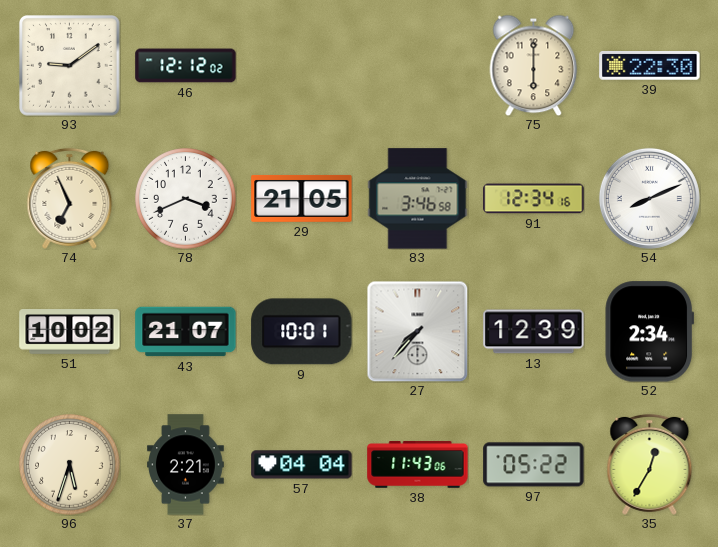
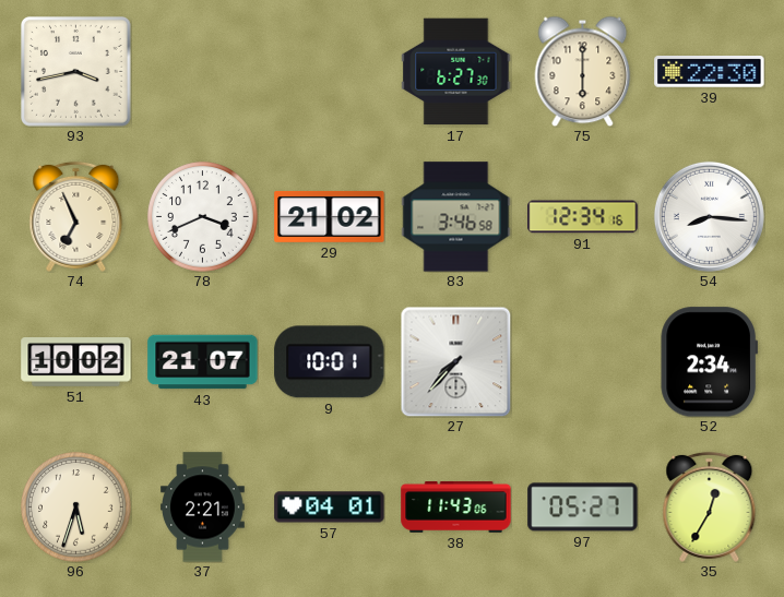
93: 9:09 -> 3:43
46: 12:12 -> none
17: none -> 6:27
29: 21:05 -> 21:02
54: 8:11 -> 8:16
13: 12:39 -> none
57: 04:04 -> 04:01
97: 05:22 -> 05:27
